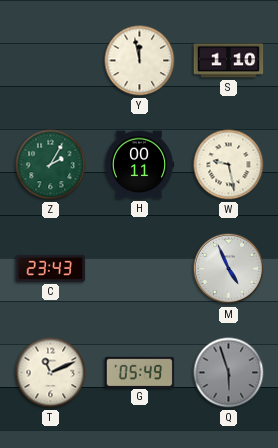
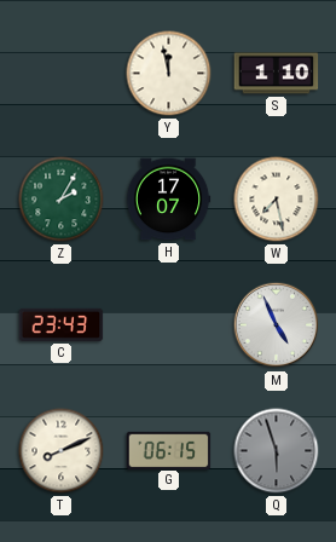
H: 00:11 -> 17:07
W: 9:28 -> 7:28
T: 11:11 -> 8:11
G: 05:49 -> 06:15
